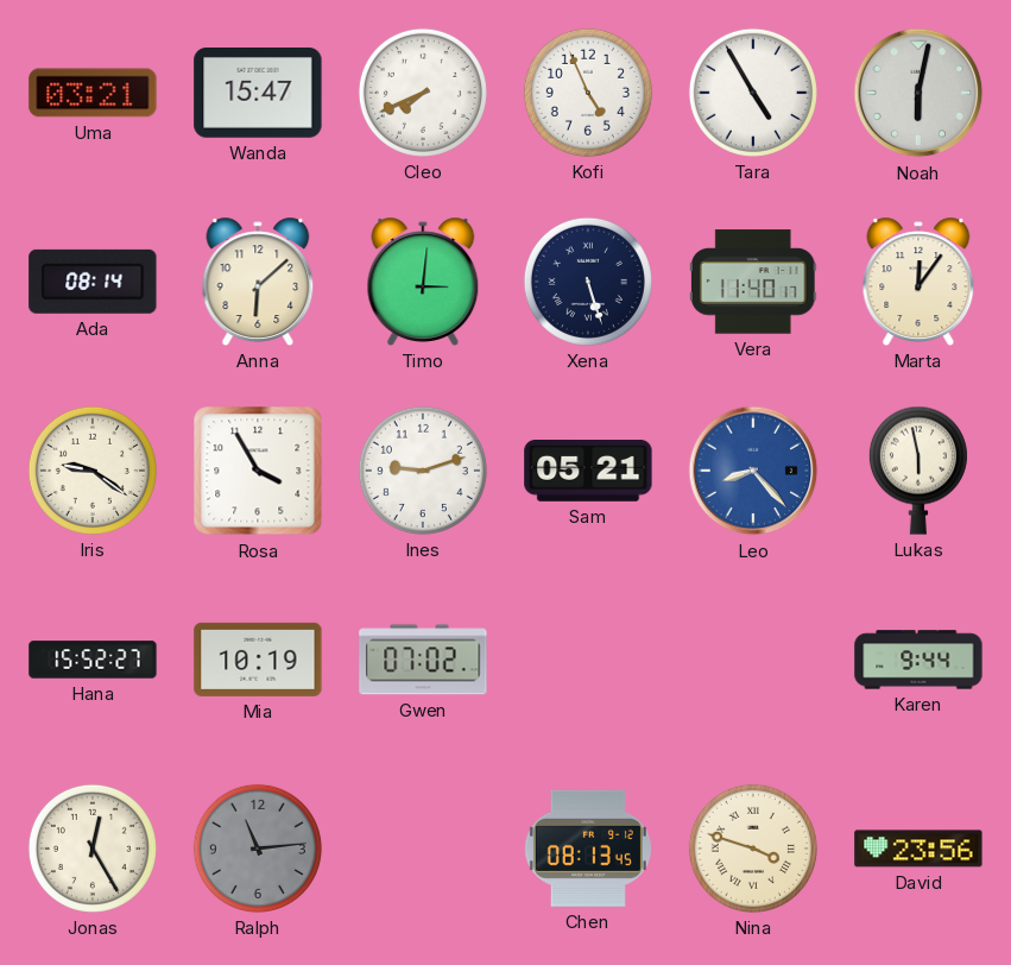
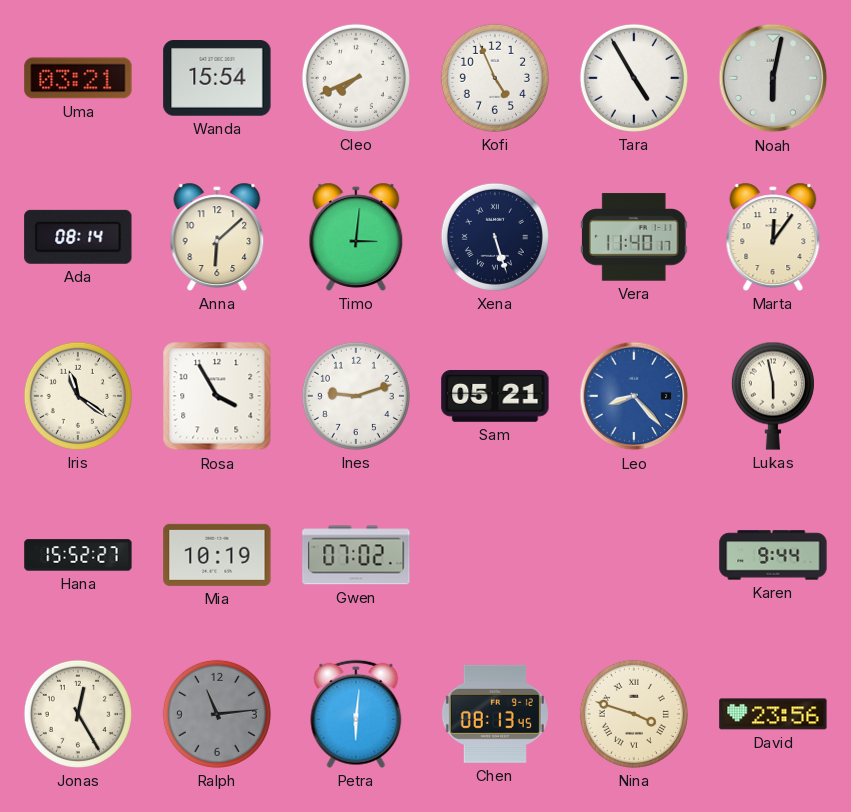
Wanda: 15:47 -> 15:54
Iris: 9:21 -> 11:21
Petra: none -> 6:01
